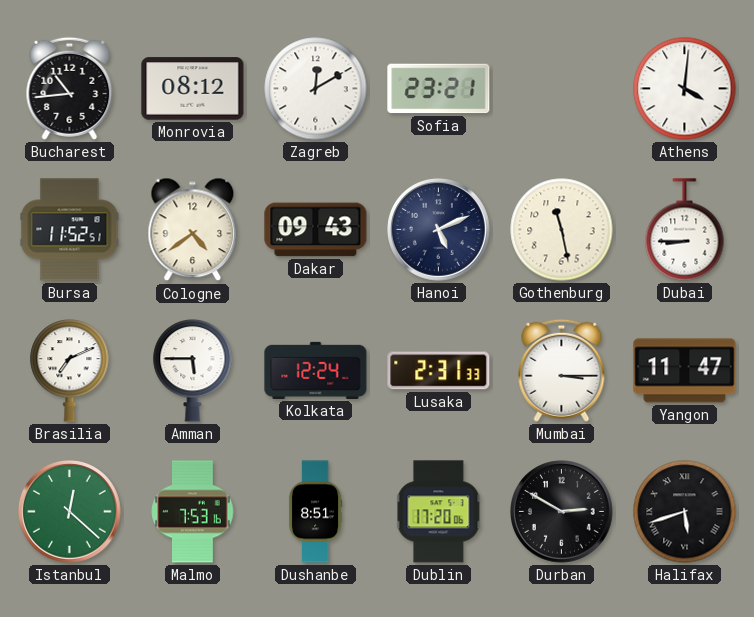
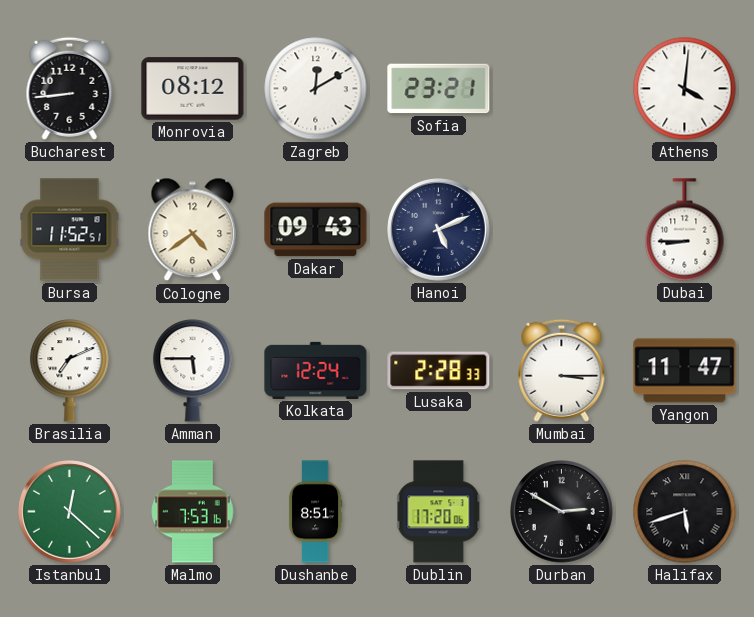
Bucharest: 10:44 -> 8:44
Gothenburg: 11:28 -> none
Lusaka: 2:31 -> 2:28
